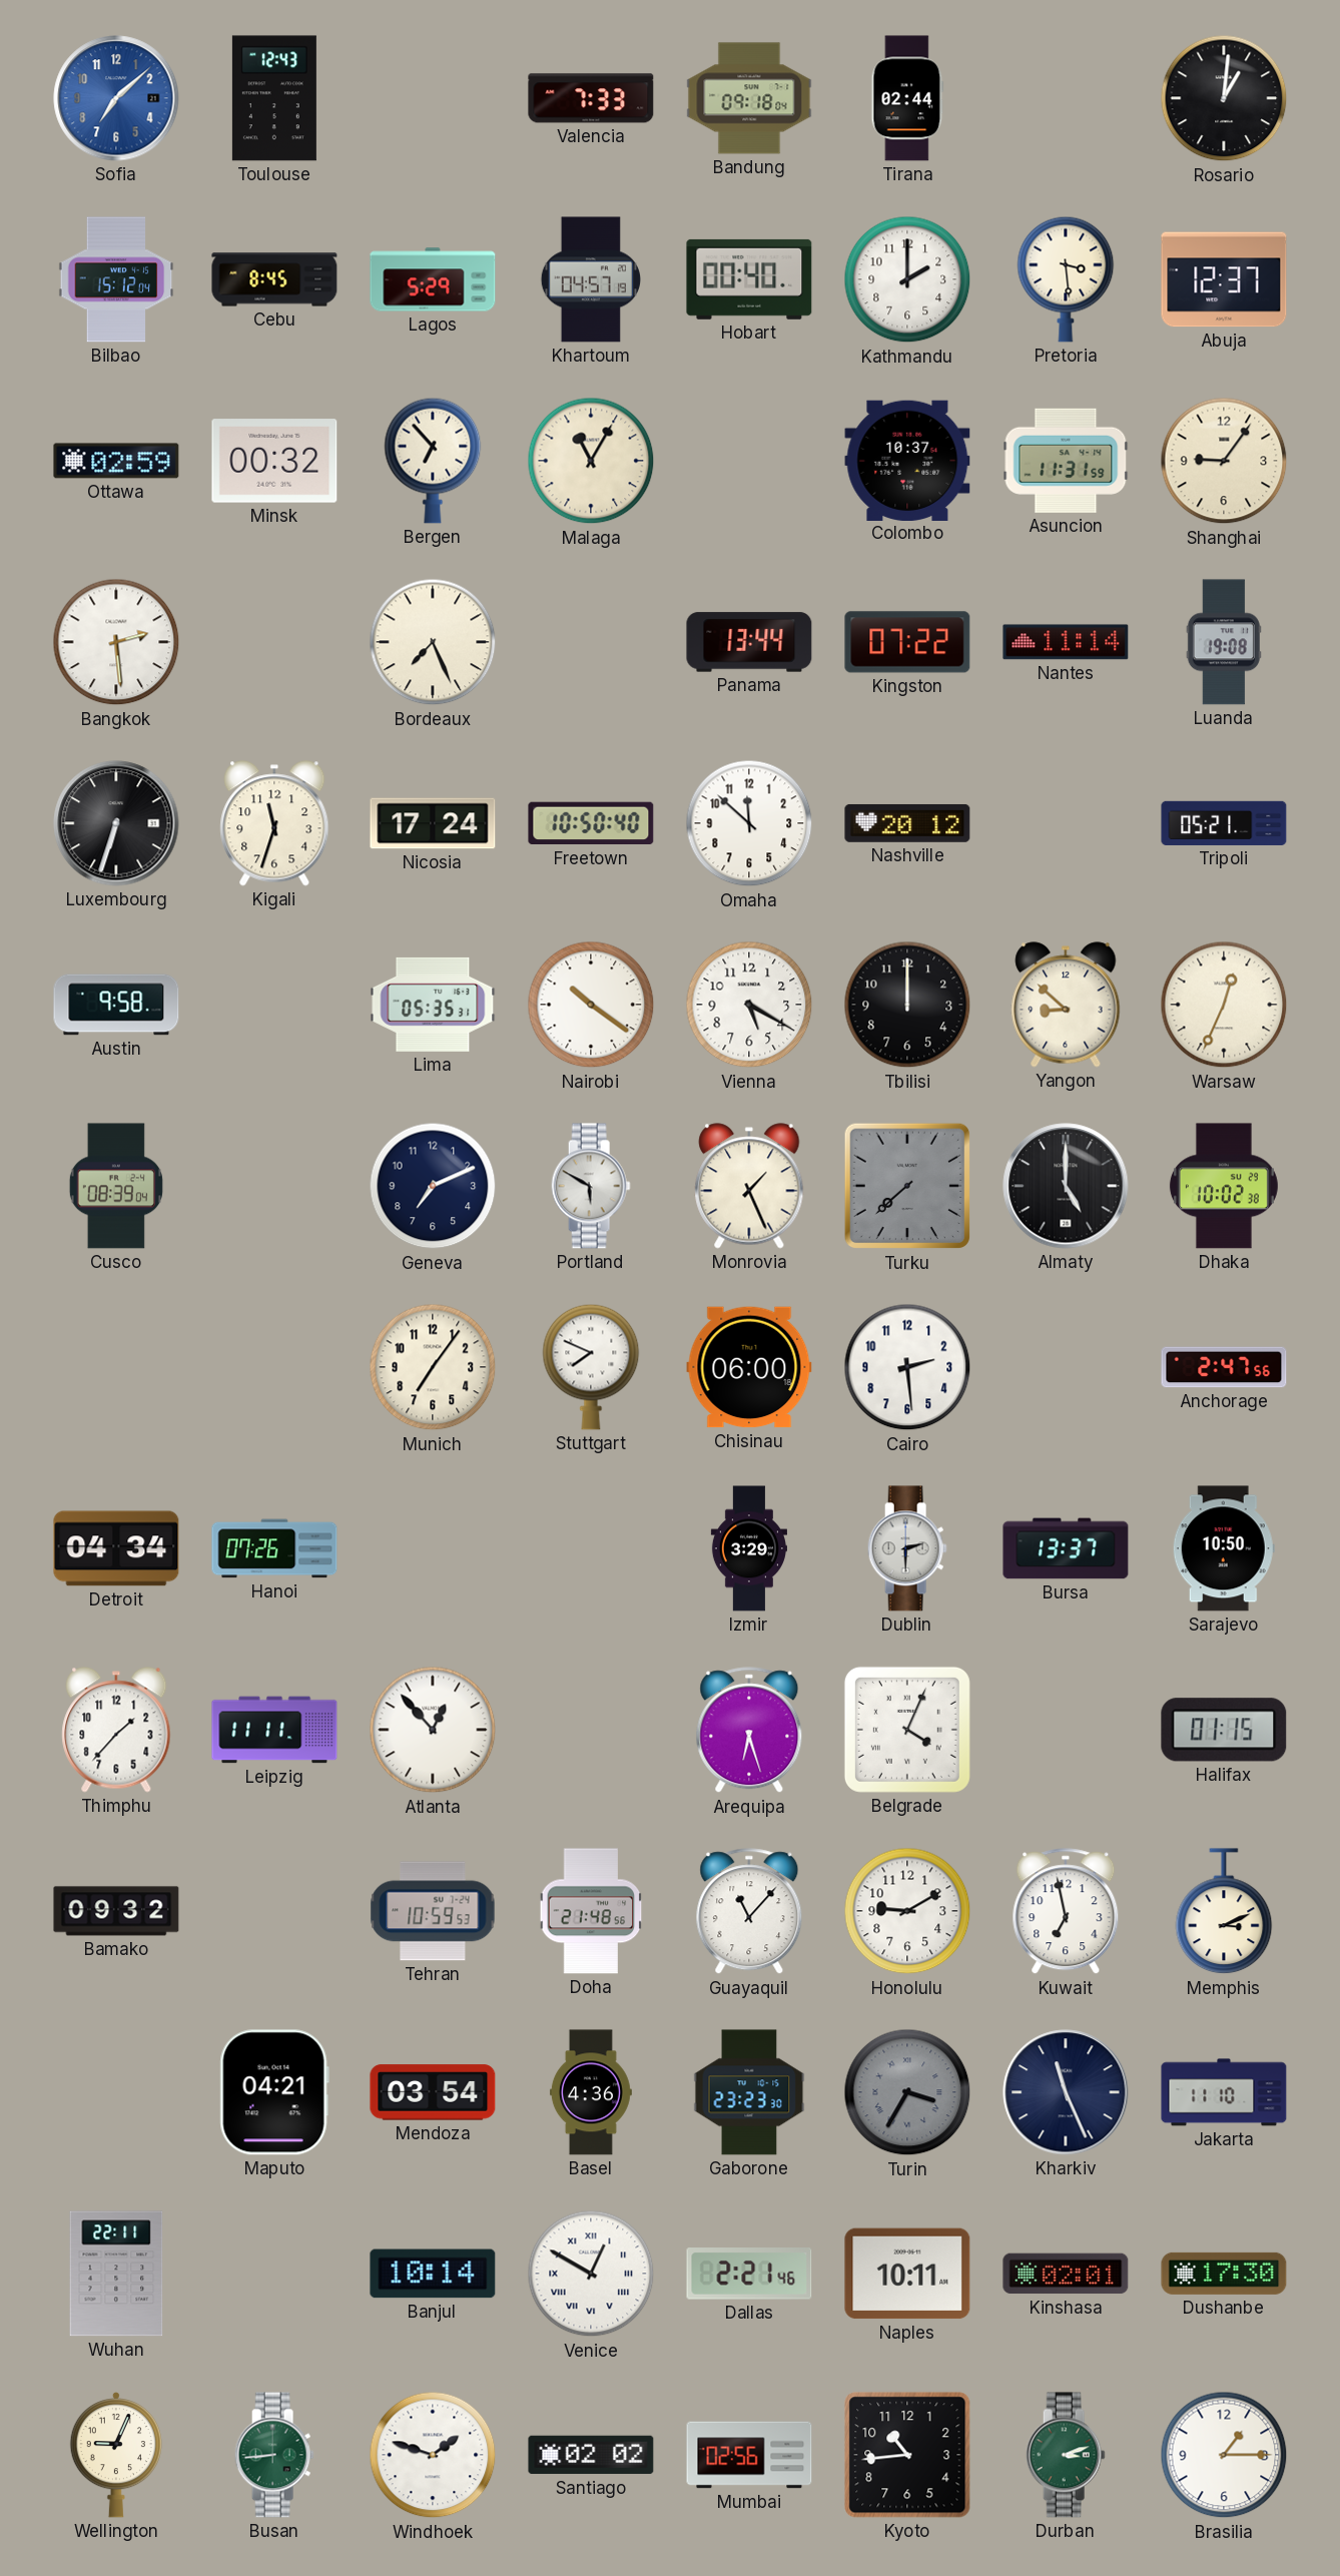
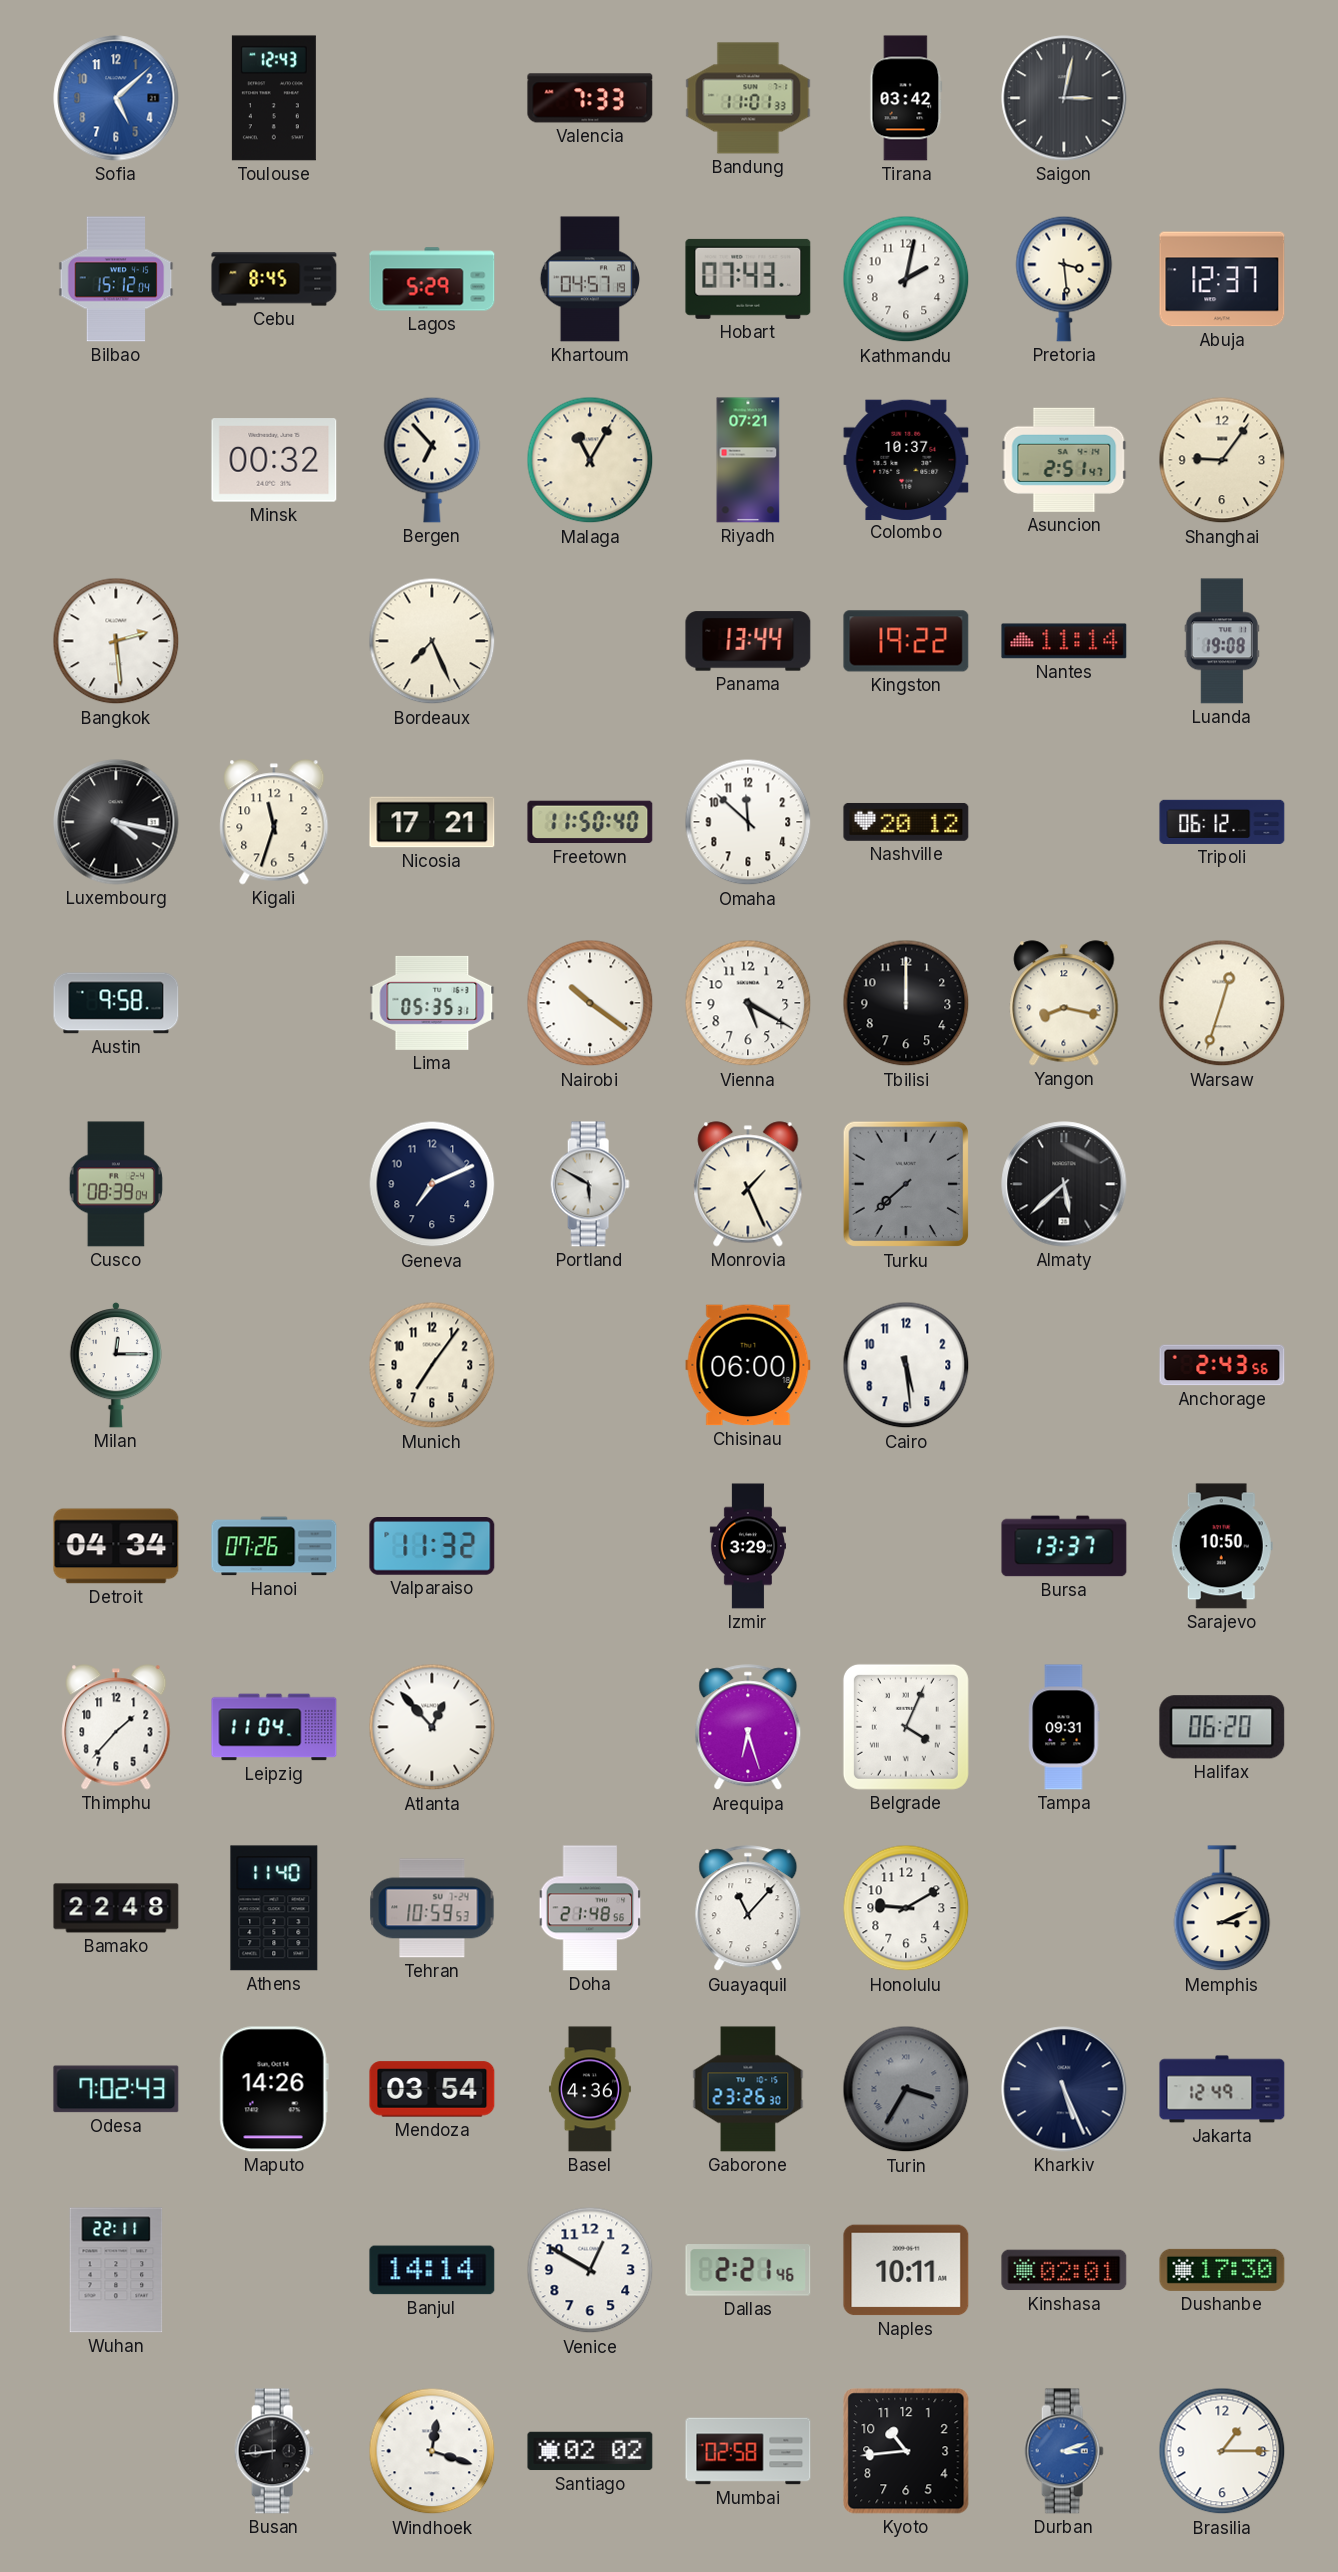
Sofia: 7:08 -> 5:08
Bandung: 09:18 -> 11:01
Tirana: 02:44 -> 03:42
Saigon: none -> 3:02
Rosario: 1:01 -> none
Hobart: 00:40 -> 07:43
Kathmandu: 2:00 -> 2:02
Ottawa: 02:59 -> none
Riyadh: none -> 07:21
Asuncion: 11:31 -> 2:51
Kingston: 07:22 -> 19:22
Luxembourg: 6:33 -> 4:17
Nicosia: 17:24 -> 17:21
Freetown: 10:50 -> 11:50
Tripoli: 05:21 -> 06:12
Yangon: 8:52 -> 8:17
Warsaw: 12:34 -> 12:33
Almaty: 5:00 -> 5:38
Dhaka: 10:02 -> none
Milan: none -> 12:15
Stuttgart: 7:49 -> none
Cairo: 2:29 -> 5:29
Anchorage: 2:47 -> 2:43
Valparaiso: none -> 11:32
Dublin: 2:30 -> none
Leipzig: 11:11 -> 11:04
Tampa: none -> 09:31
Halifax: 01:15 -> 06:20
Bamako: 09:32 -> 22:48
Athens: none -> 11:40
Kuwait: 6:58 -> none
Odesa: none -> 7:02
Maputo: 04:21 -> 14:26
Gaborone: 23:23 -> 23:26
Kharkiv: 11:26 -> 5:26
Jakarta: 11:10 -> 12:49
Banjul: 10:14 -> 14:14
Venice numerals: Roman -> Arabic
Wellington: 9:04 -> none
Busan dial: green -> black
Windhoek: 1:48 -> 12:18
Mumbai: 02:56 -> 02:58
Durban dial: green -> blue
